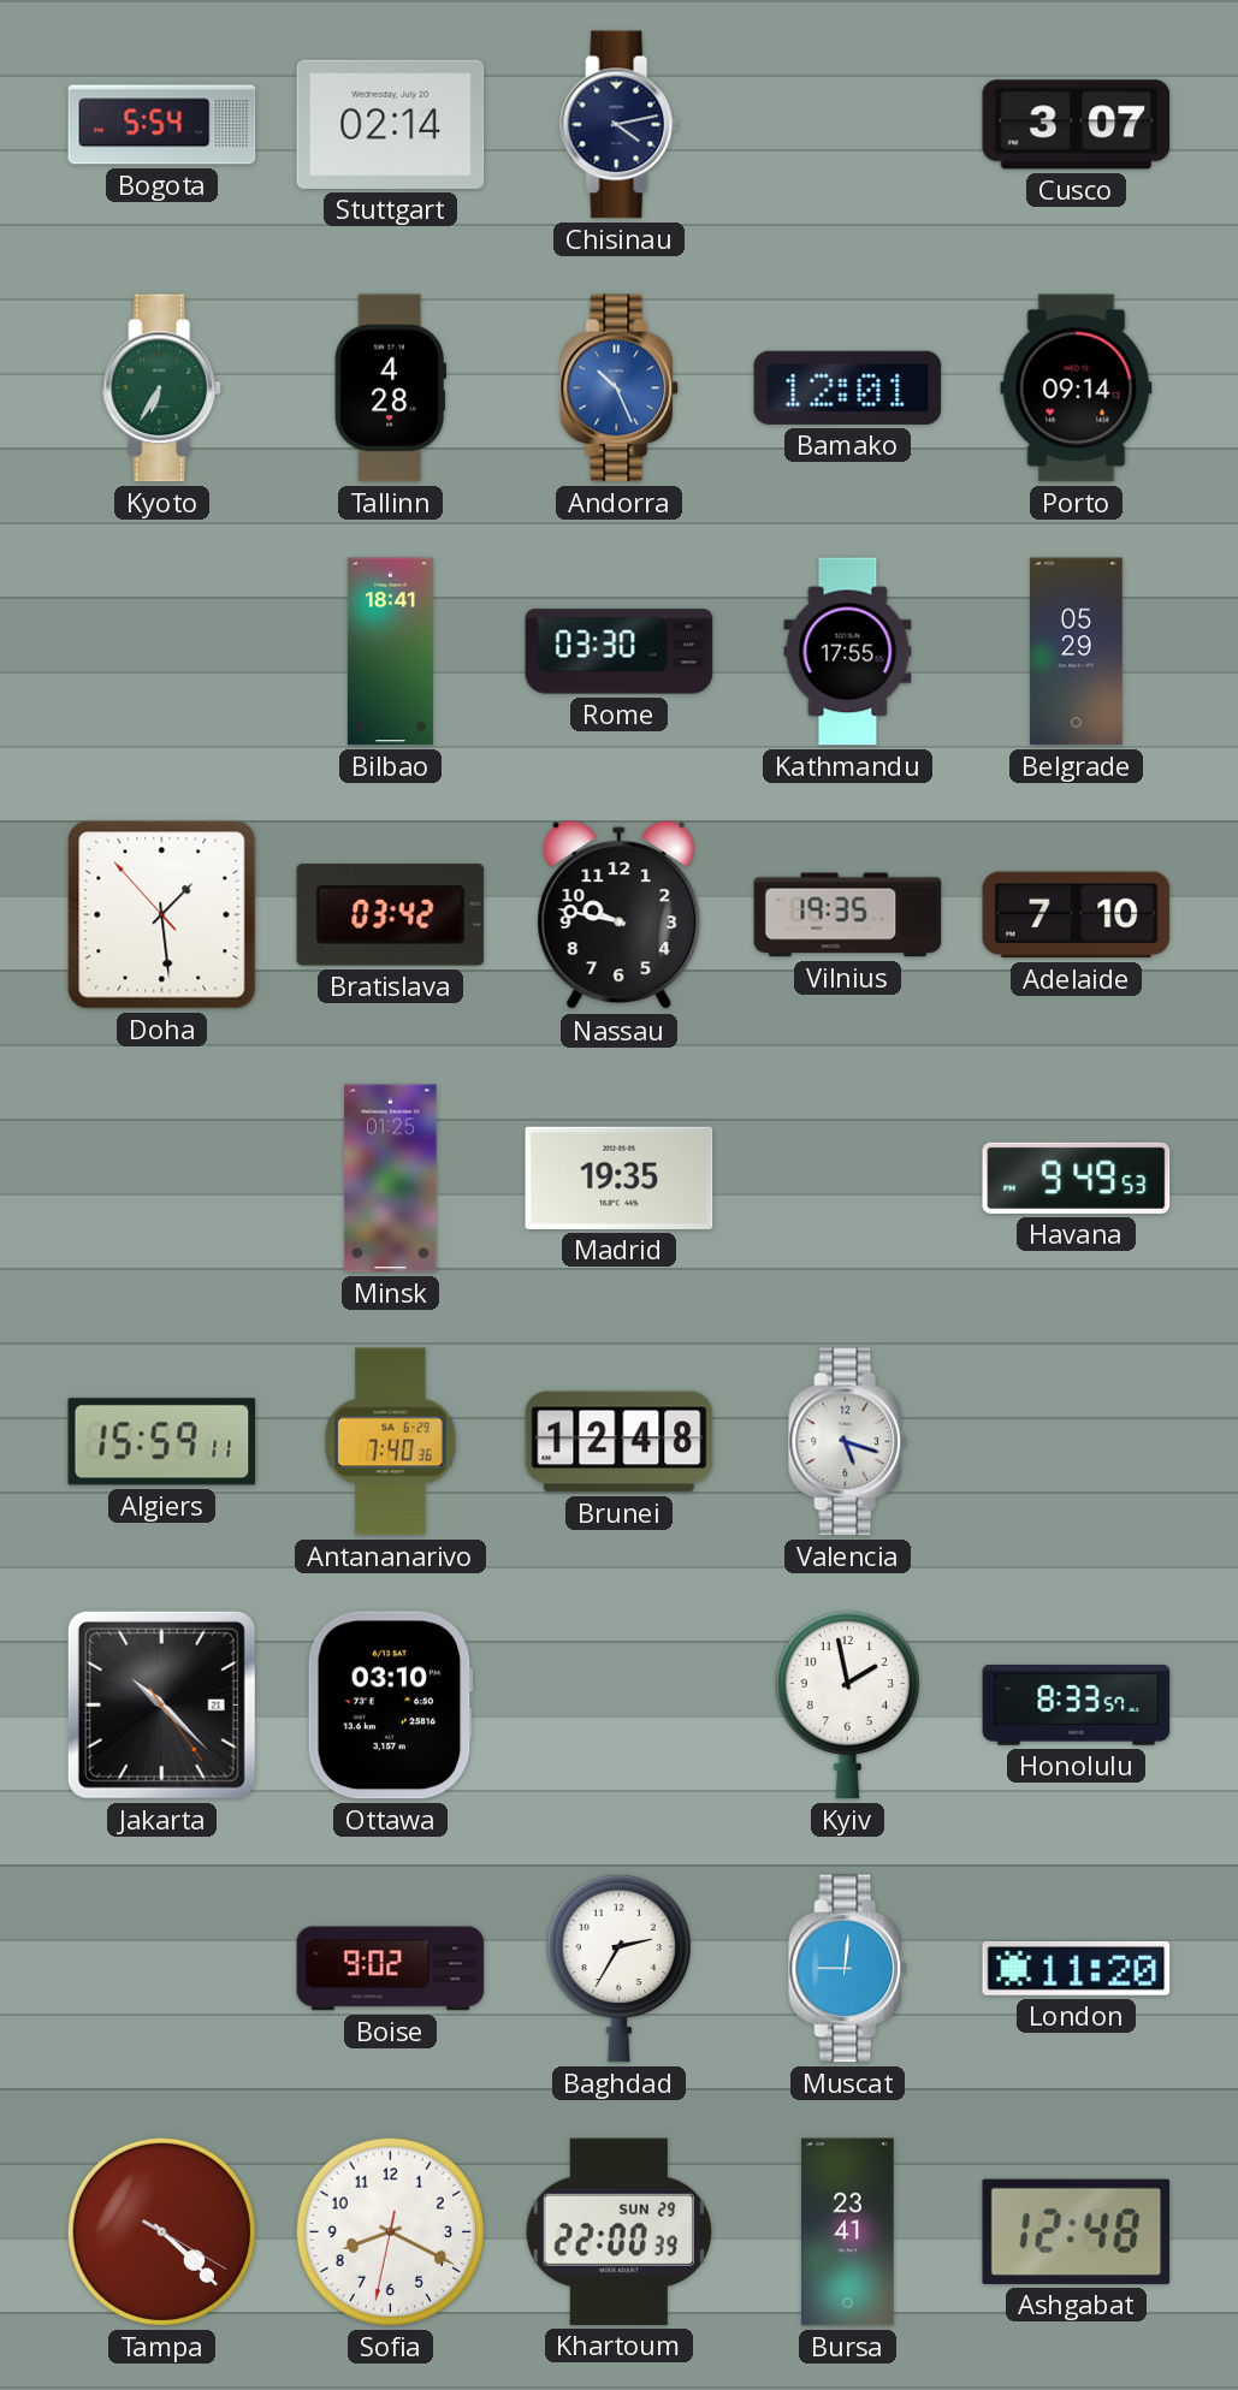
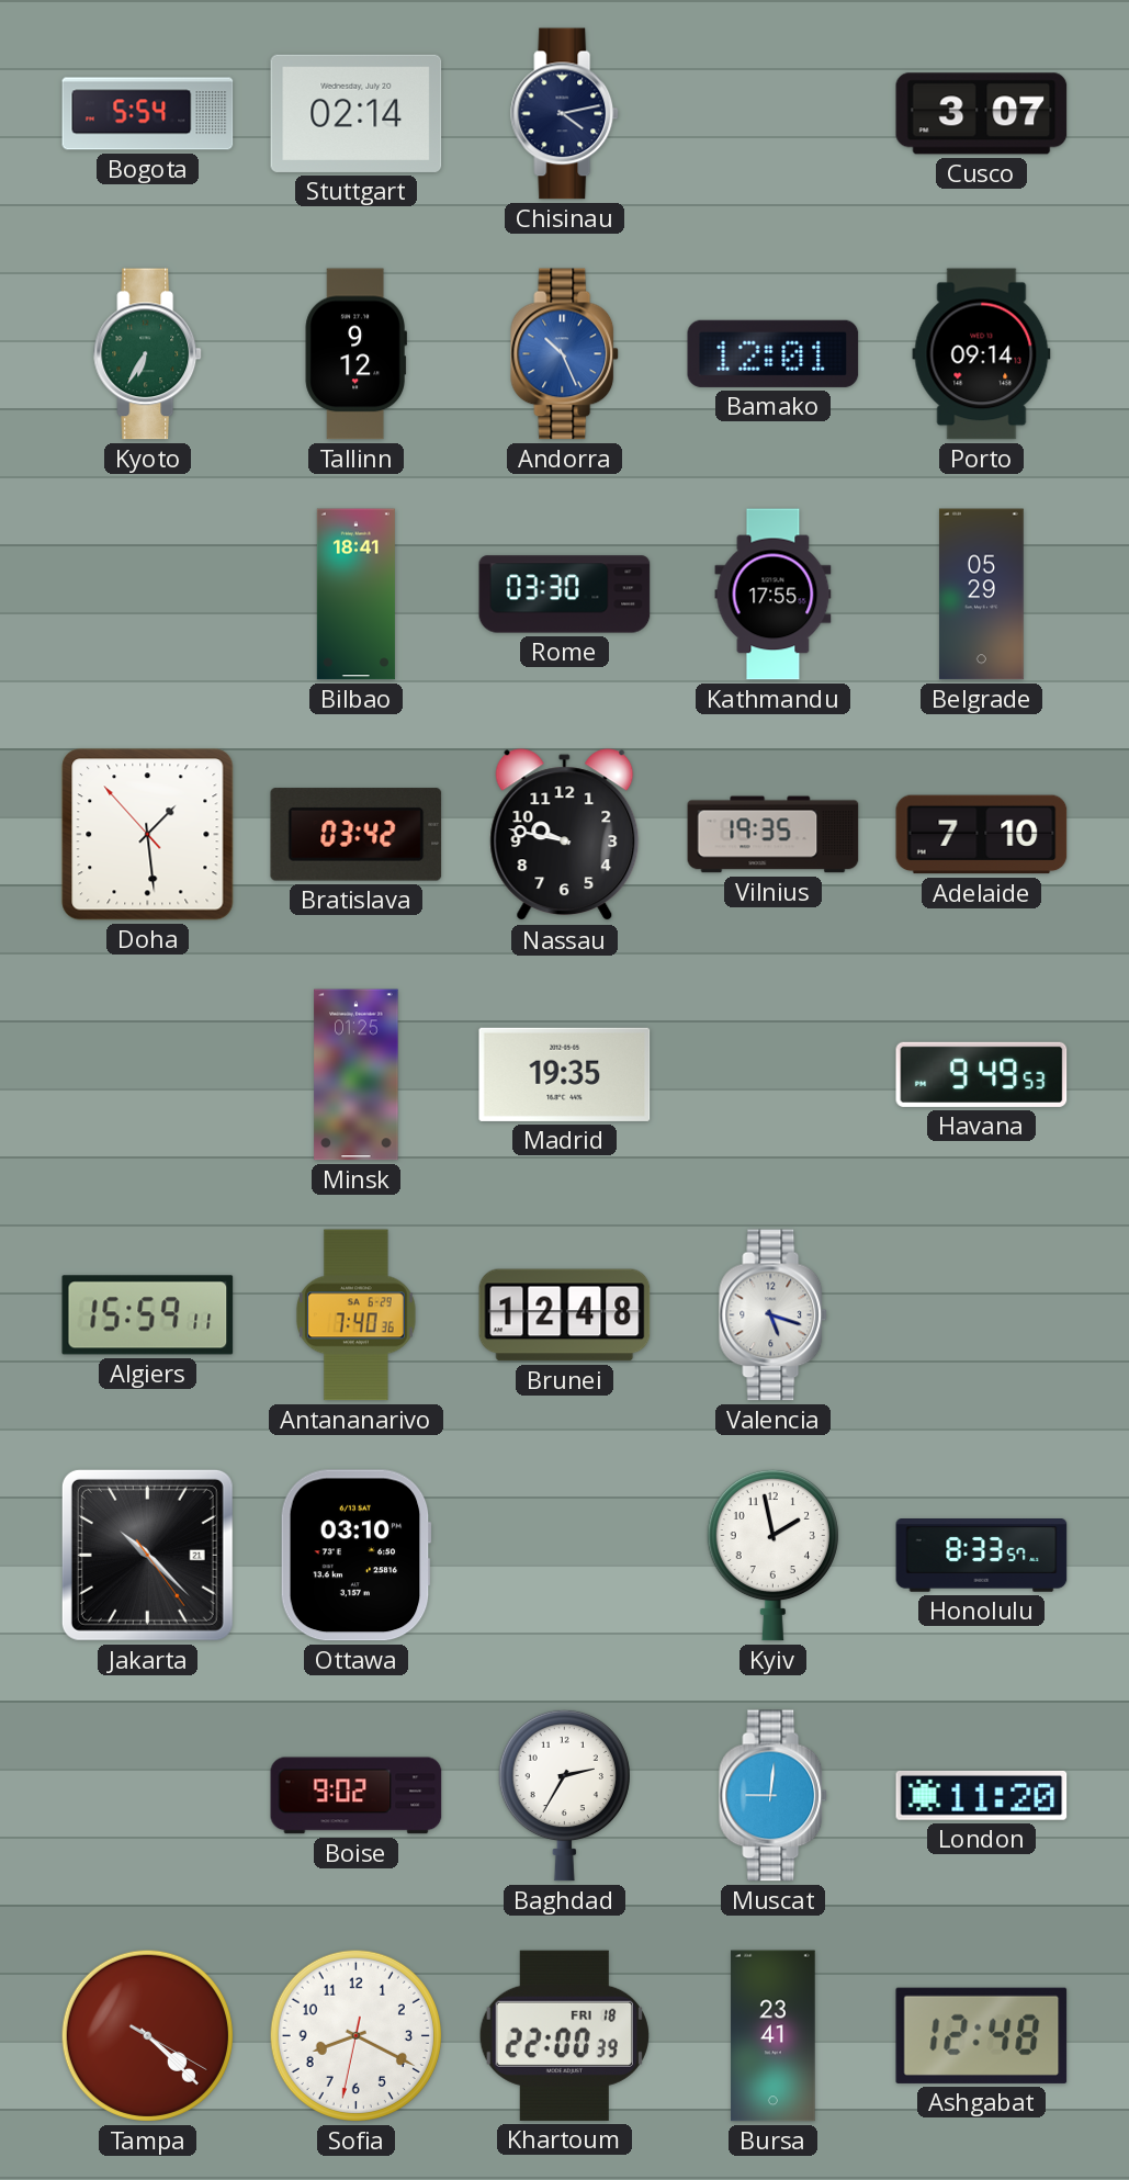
Tallinn: 4:28 -> 9:12
Khartoum date: SUN 29 -> FRI 18
